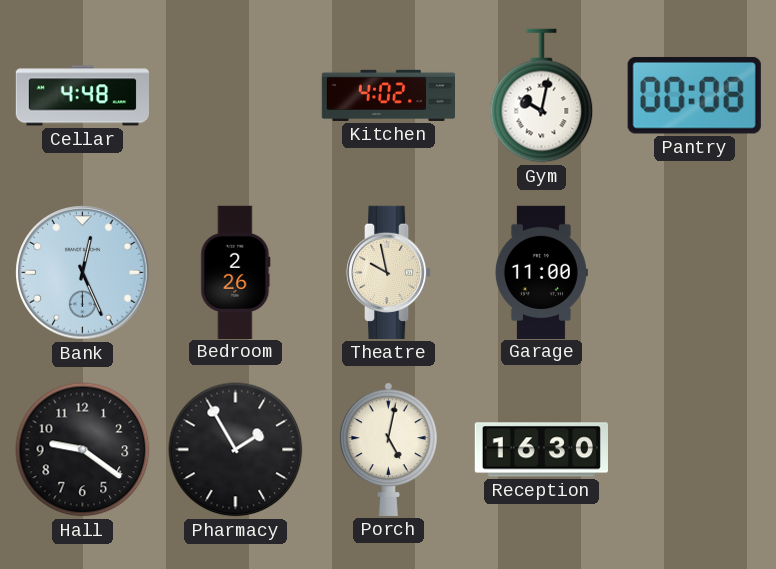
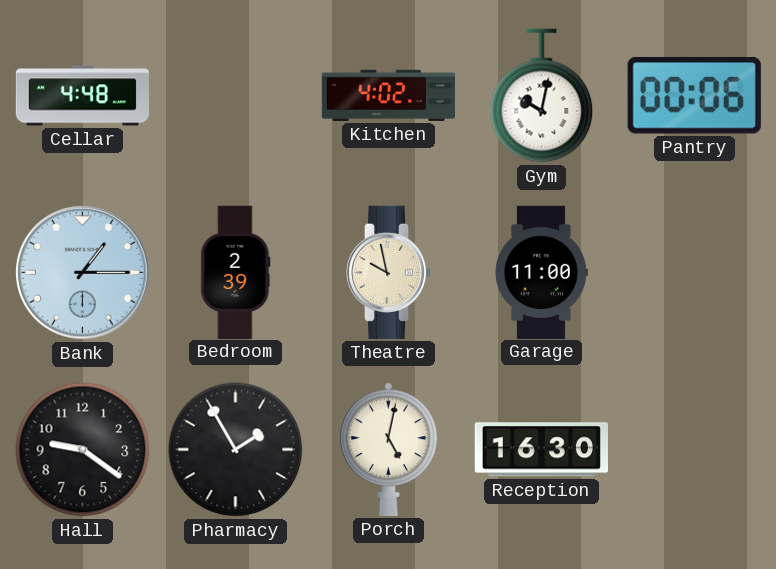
Pantry: 00:08 -> 00:06
Bank: 12:26 -> 1:15
Bedroom: 2:26 -> 2:39
